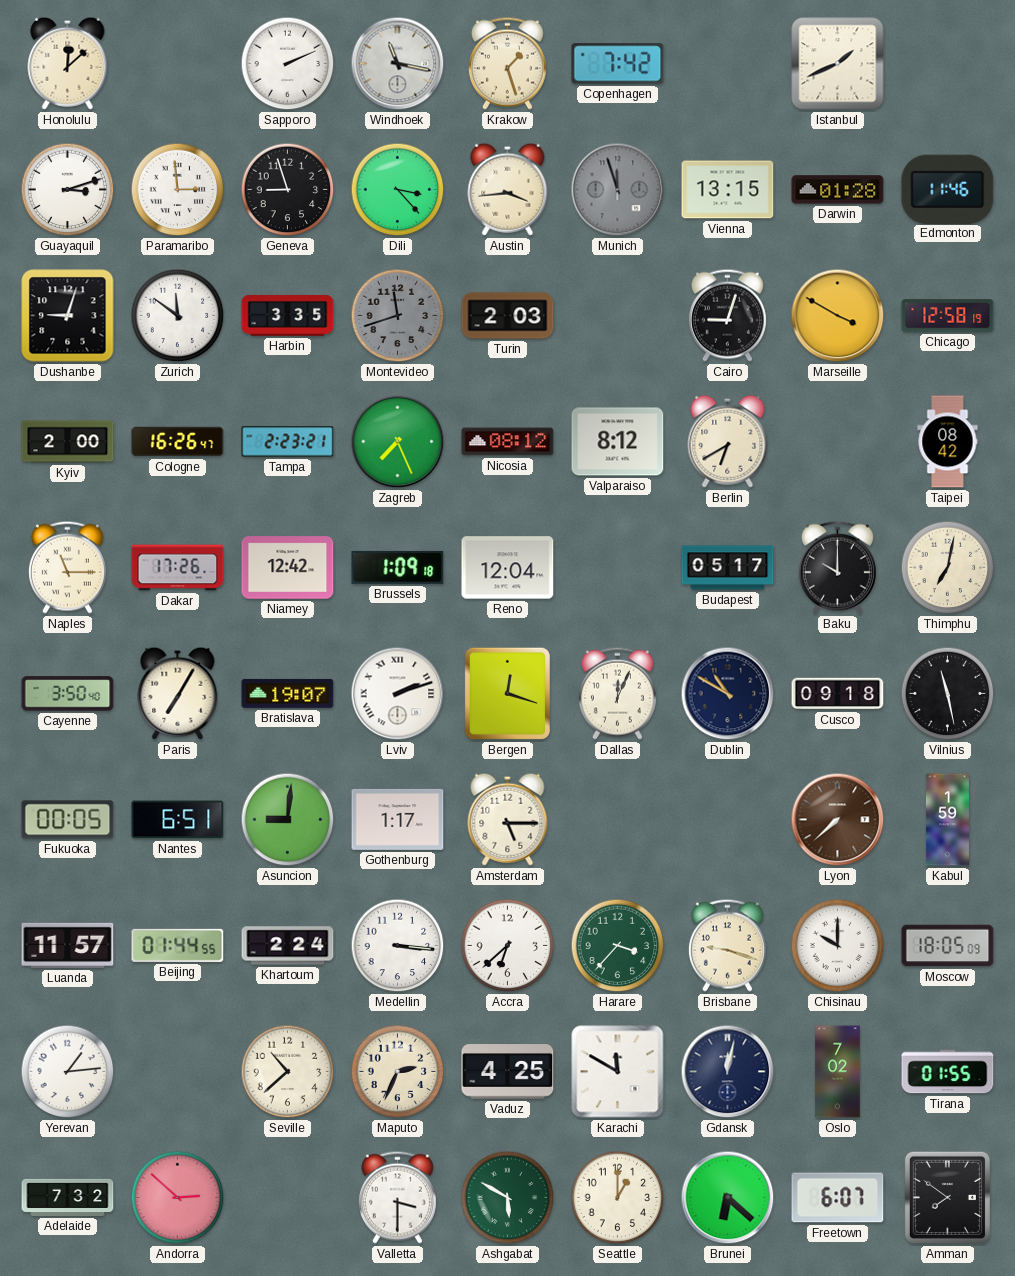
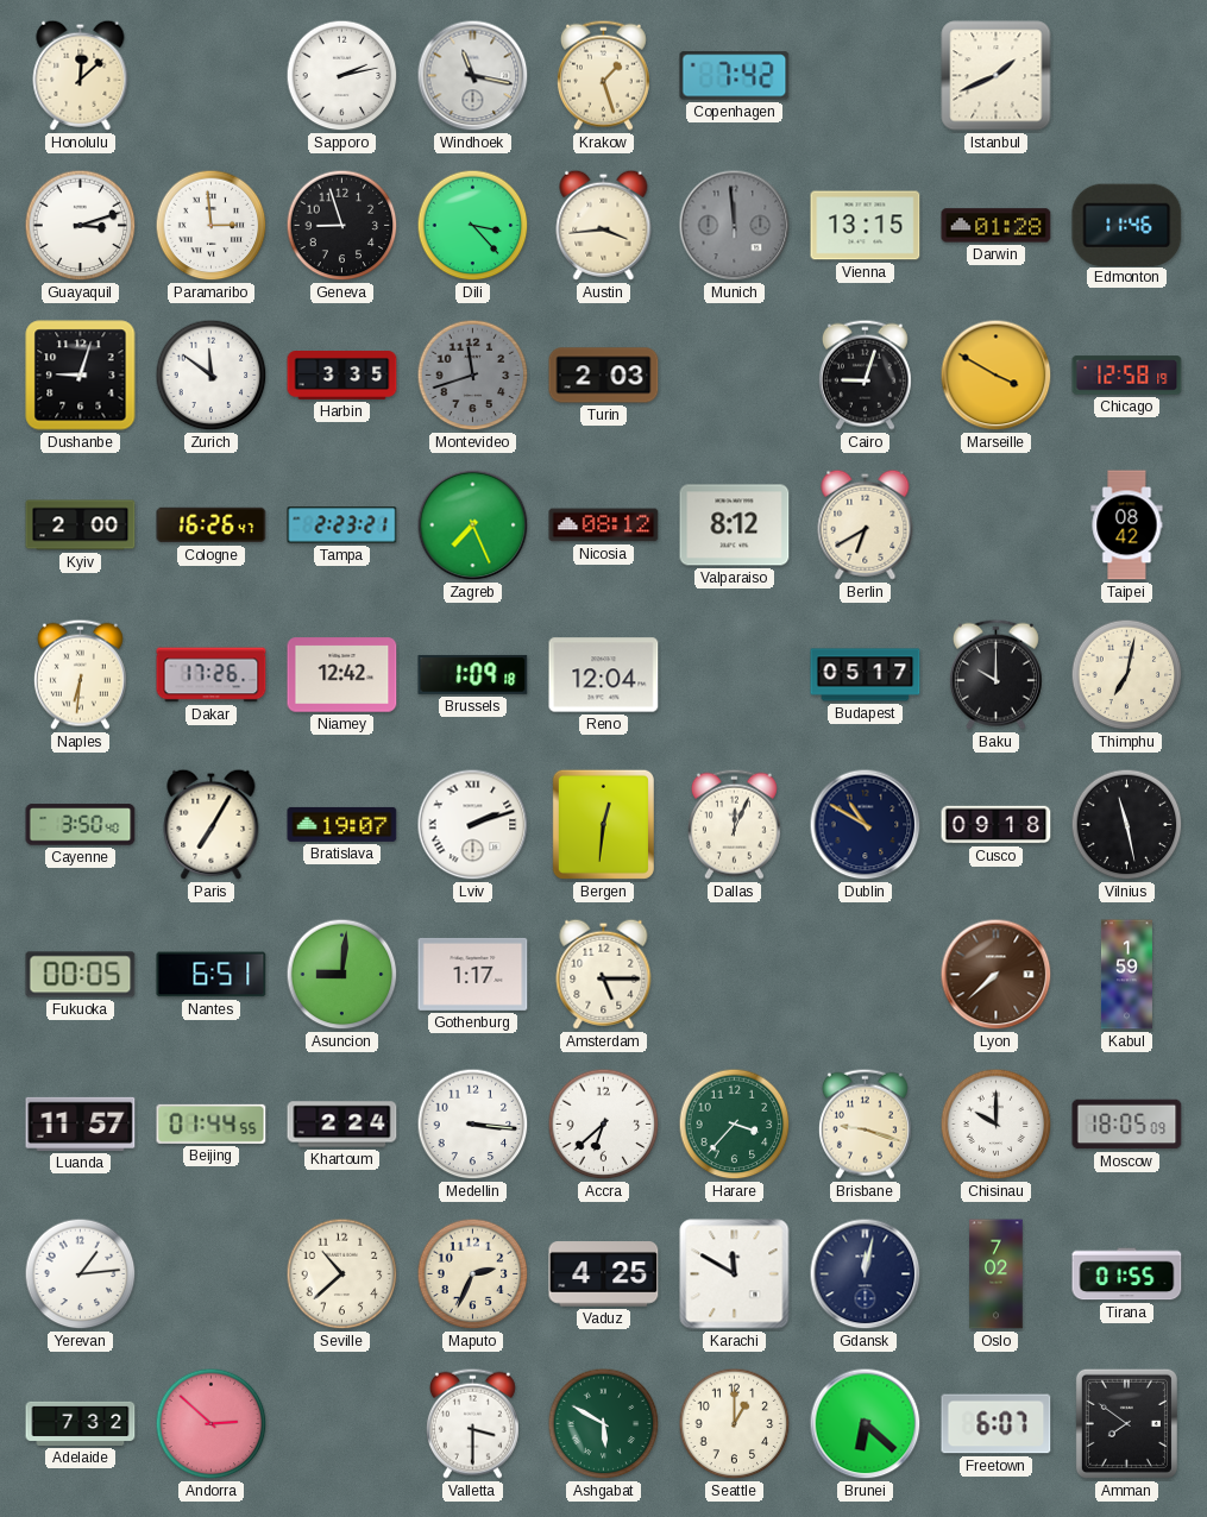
Sapporo: 2:11 -> 2:13
Munich: 11:57 -> 11:59
Naples: 11:15 -> 6:31
Bergen: 12:18 -> 12:31
